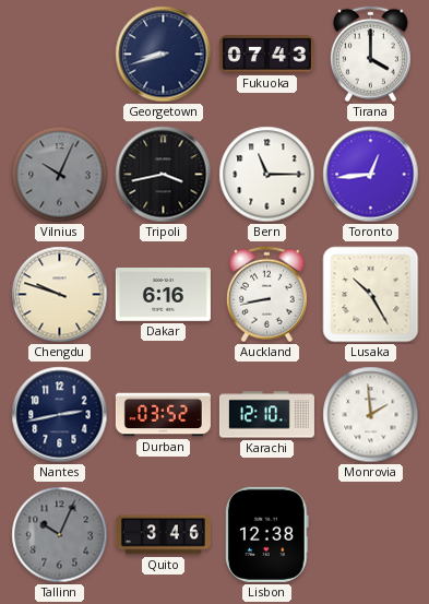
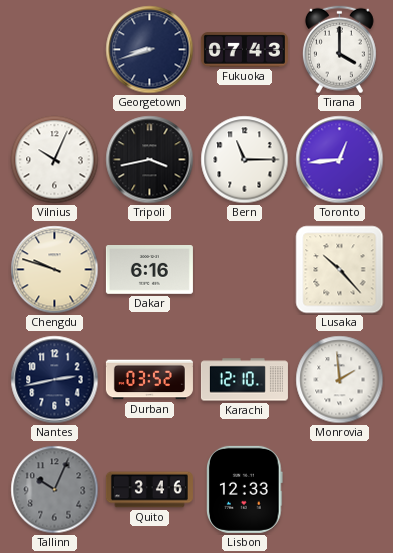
Vilnius dial: grey -> white
Auckland: 8:43 -> none
Lusaka: 10:25 -> 10:23
Lisbon: 12:38 -> 12:33
